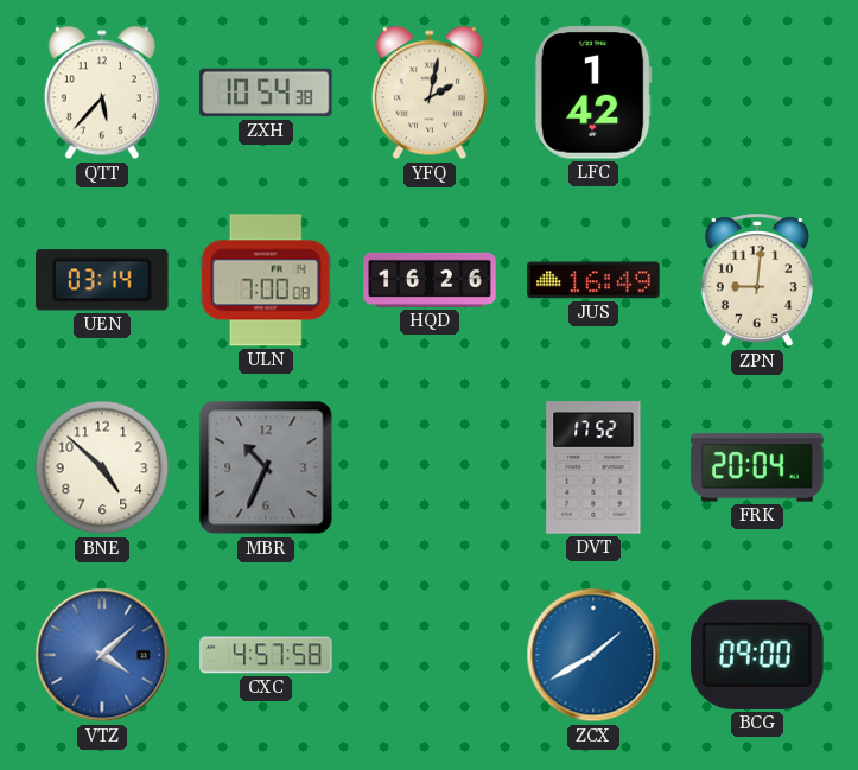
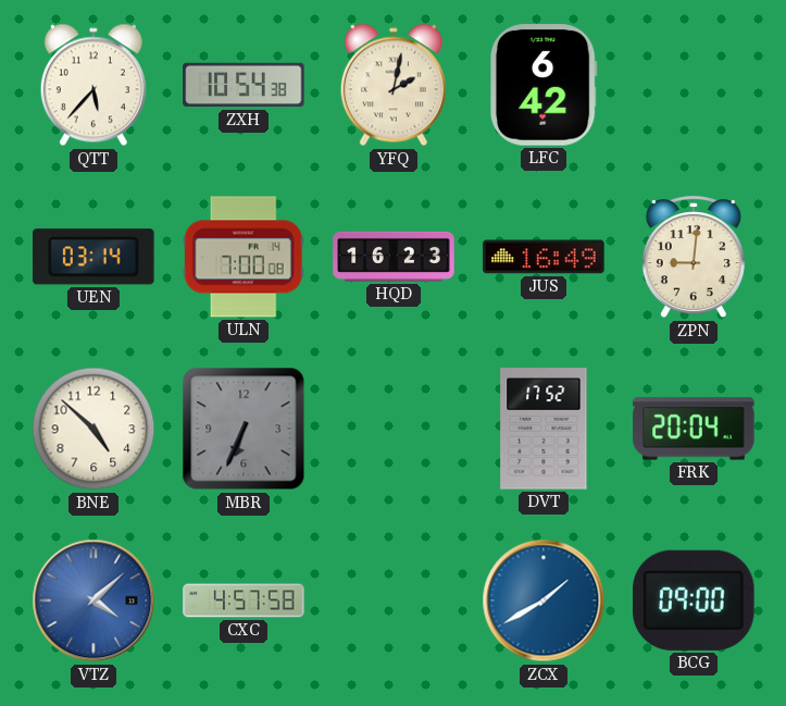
LFC: 1:42 -> 6:42
HQD: 16:26 -> 16:23
MBR: 10:34 -> 6:34
